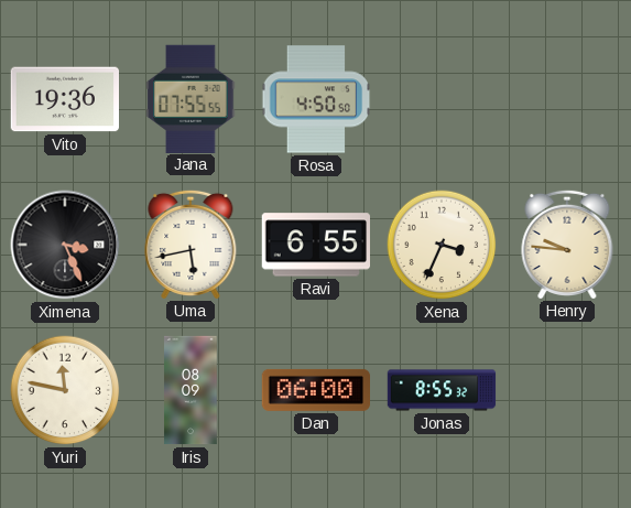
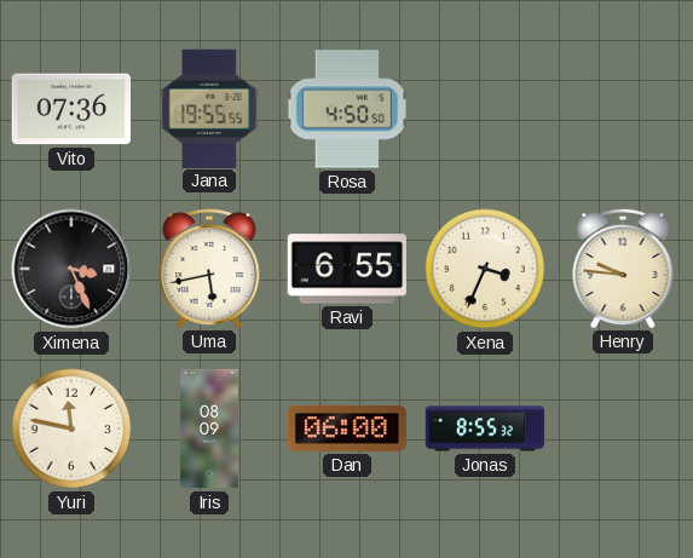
Vito: 19:36 -> 07:36
Jana: 07:55 -> 19:55
